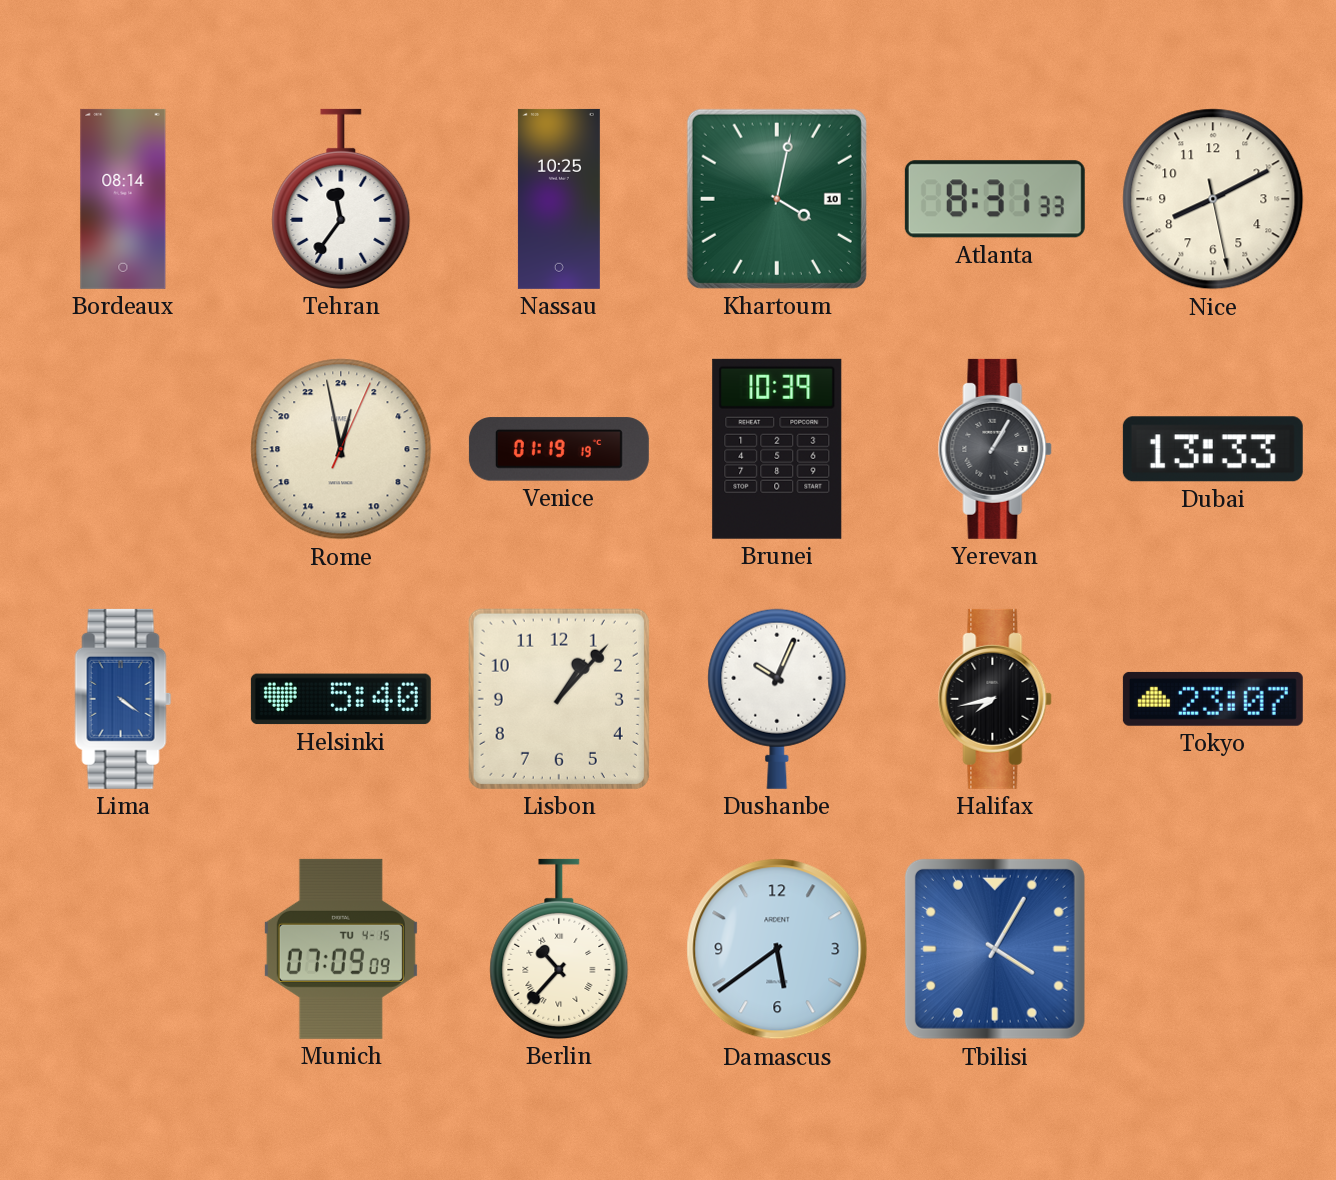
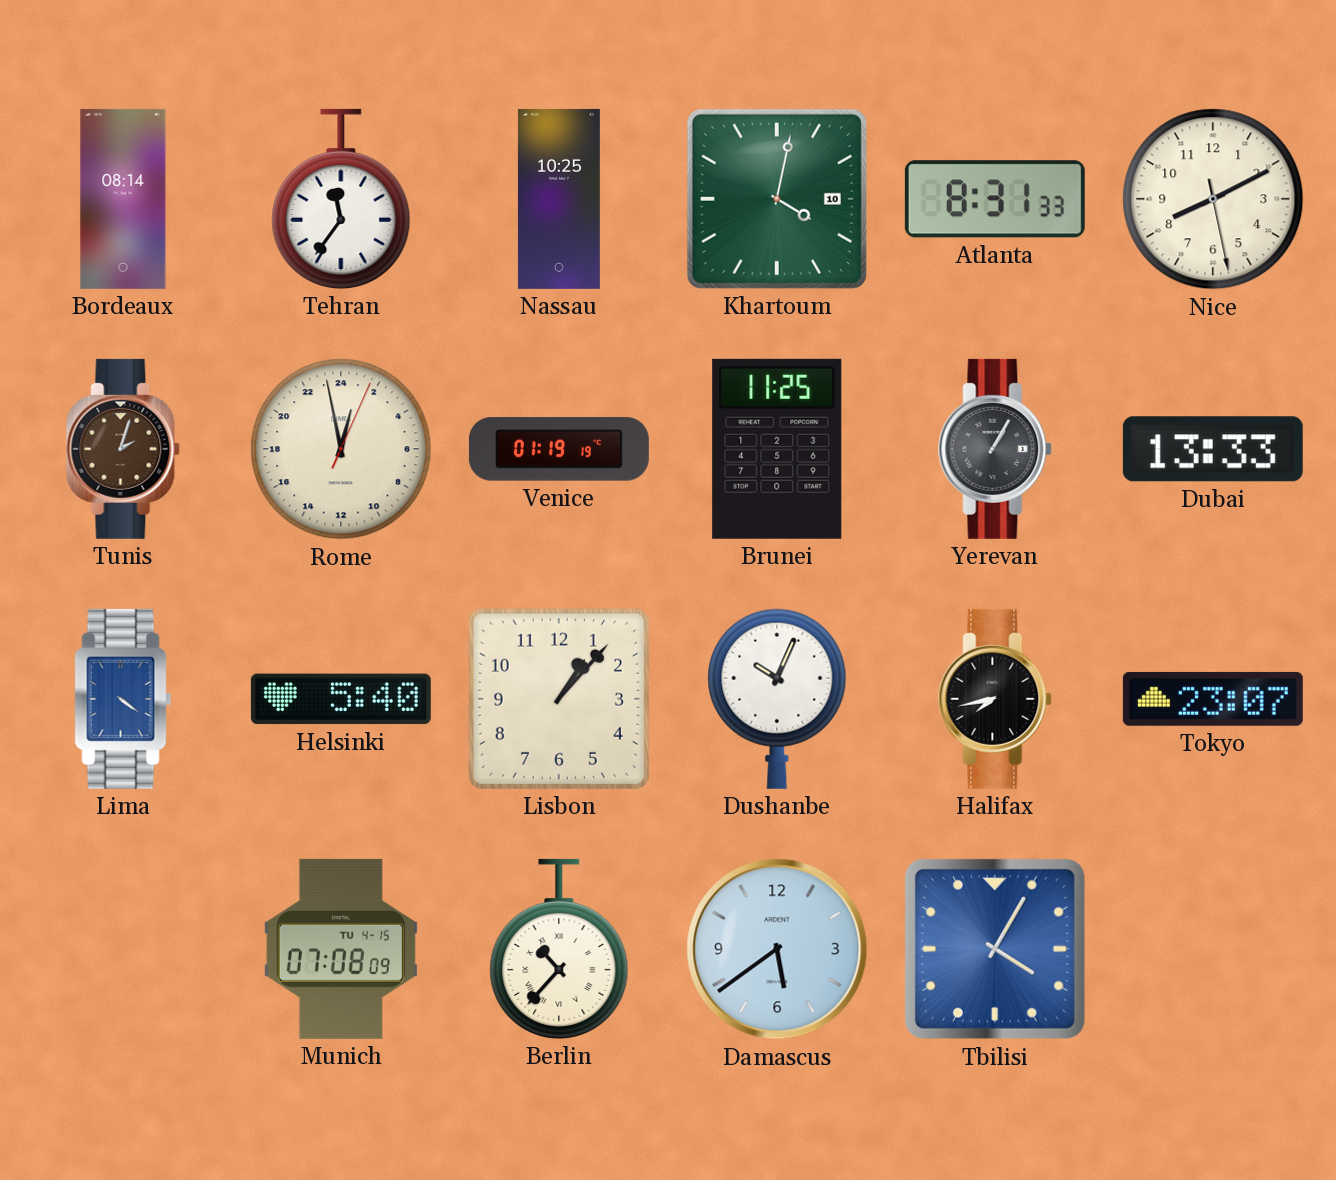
Tunis: none -> 2:03
Brunei: 10:39 -> 11:25
Munich: 07:09 -> 07:08
